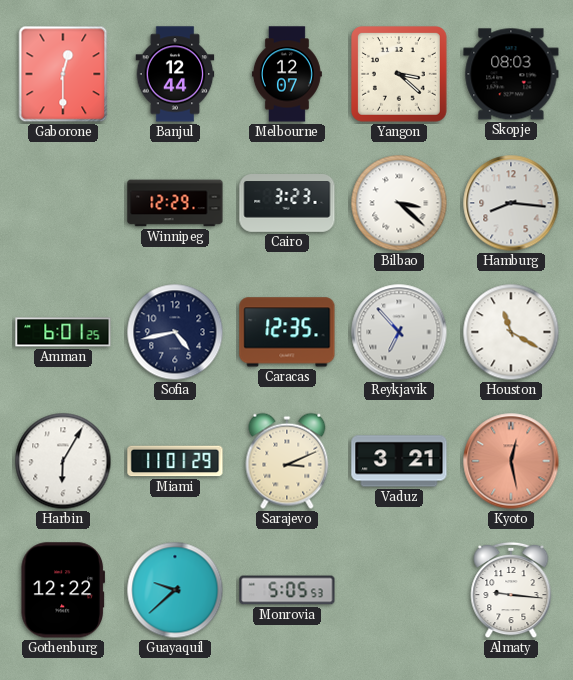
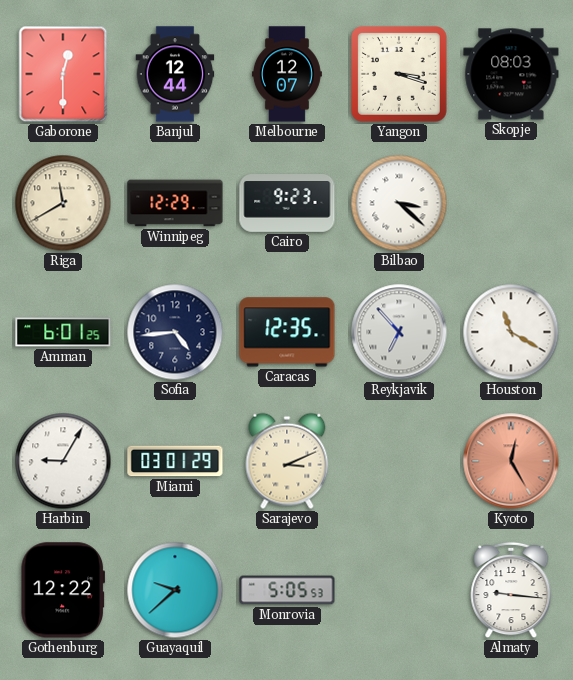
Yangon: 3:22 -> 3:18
Riga: none -> 11:40
Cairo: 3:23 -> 9:23
Hamburg: 8:16 -> none
Sofia: 4:43 -> 4:44
Harbin: 6:05 -> 9:05
Miami: 11:01 -> 03:01
Vaduz: 3:21 -> none
Kyoto: 12:28 -> 12:25
